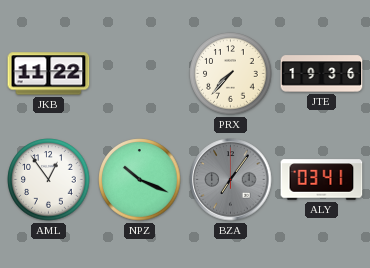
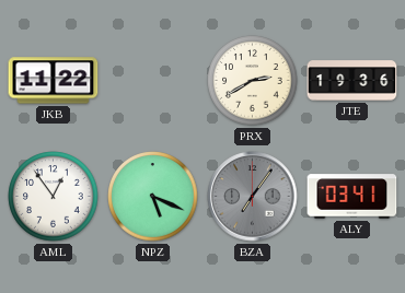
PRX: 7:37 -> 2:40
NPZ: 10:19 -> 5:19
